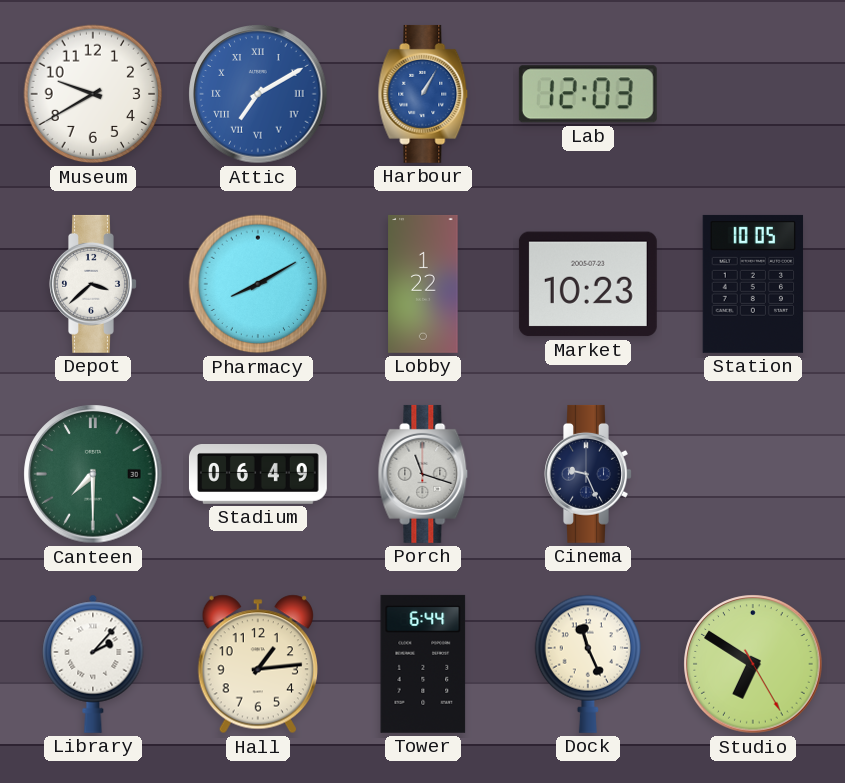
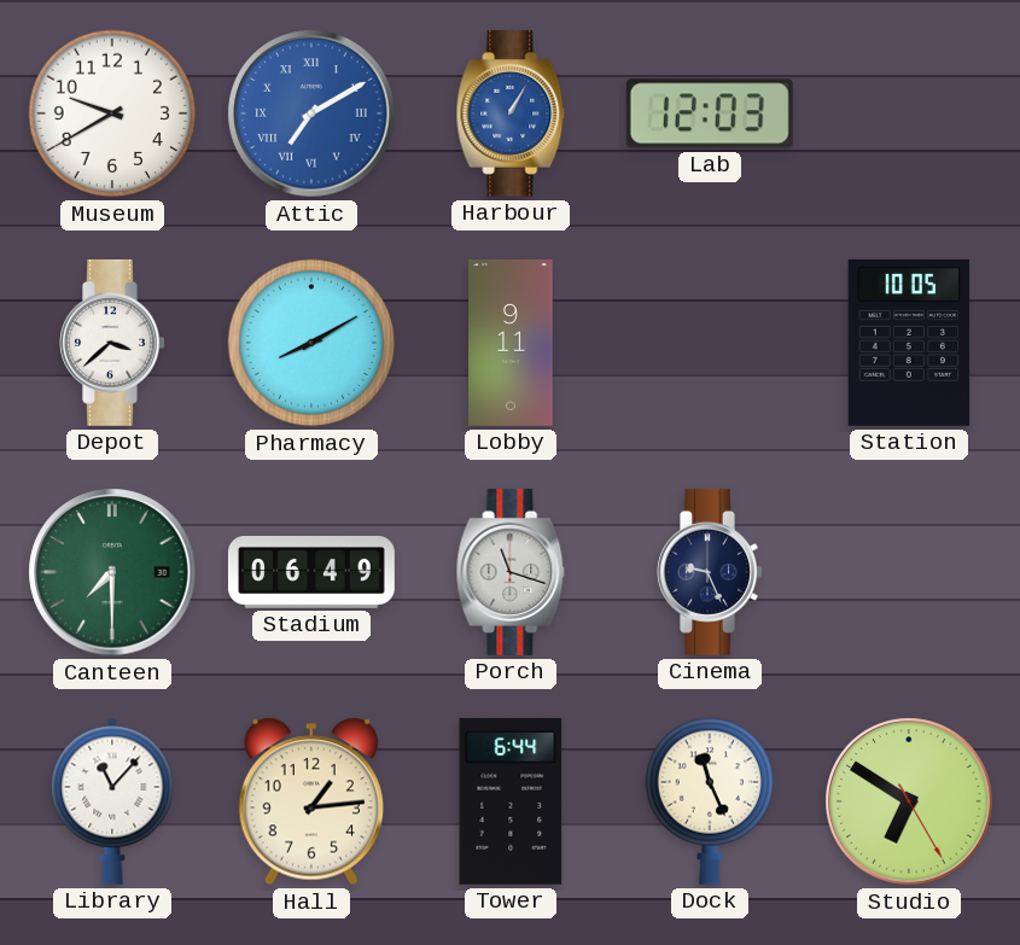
Lobby: 1:22 -> 9:11
Market: 10:23 -> none
Library: 2:07 -> 11:07
